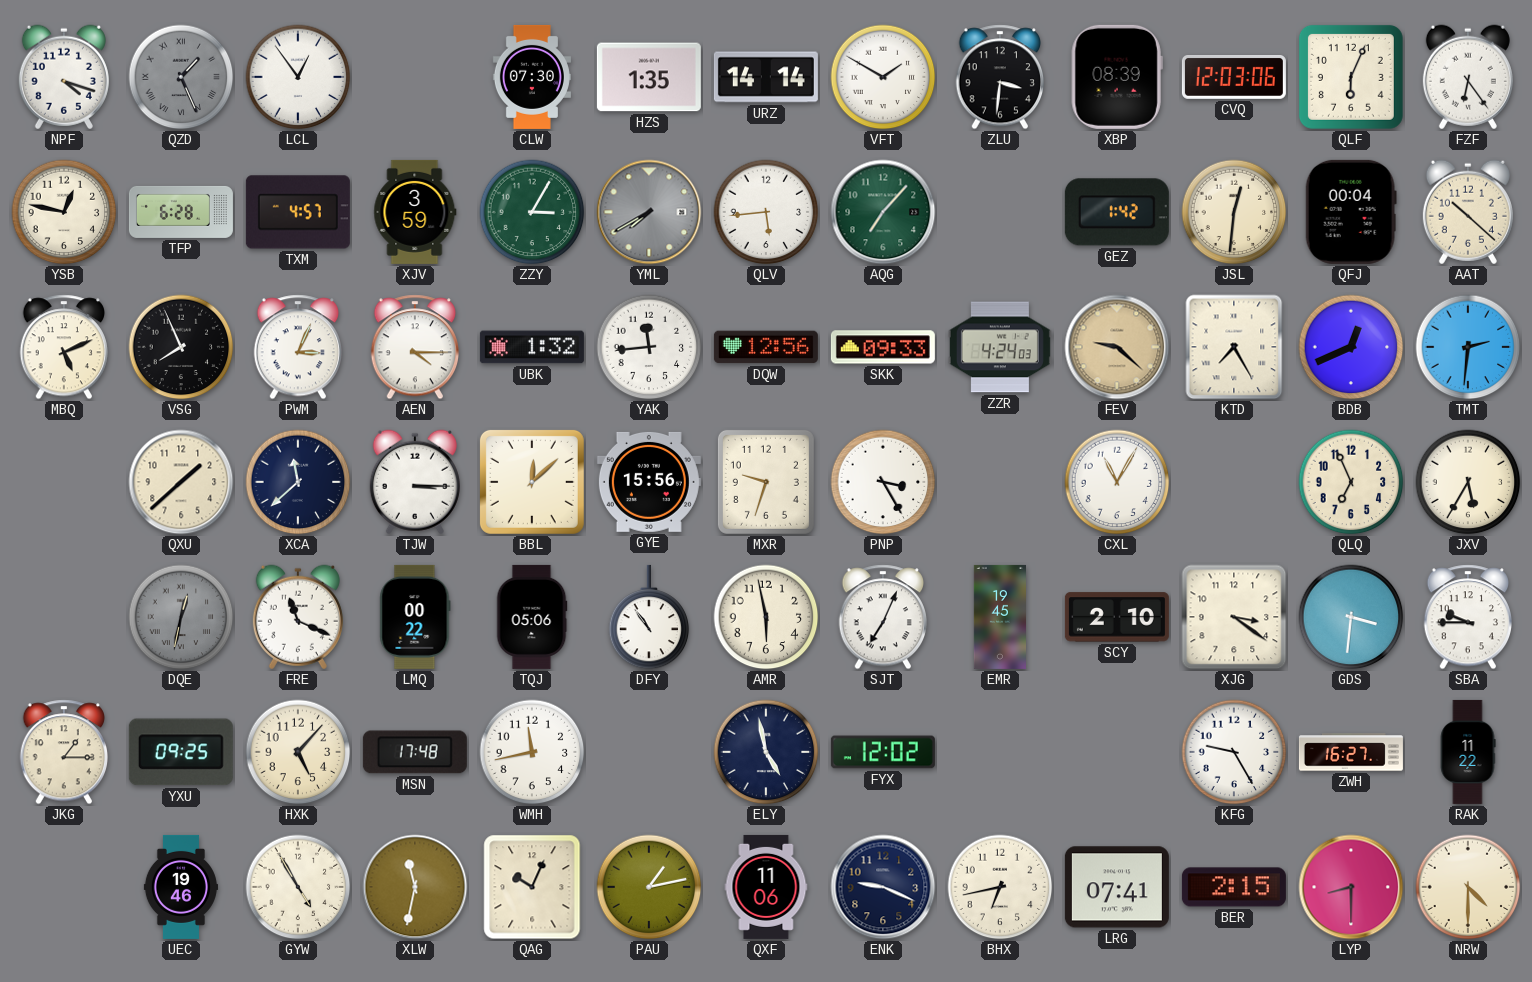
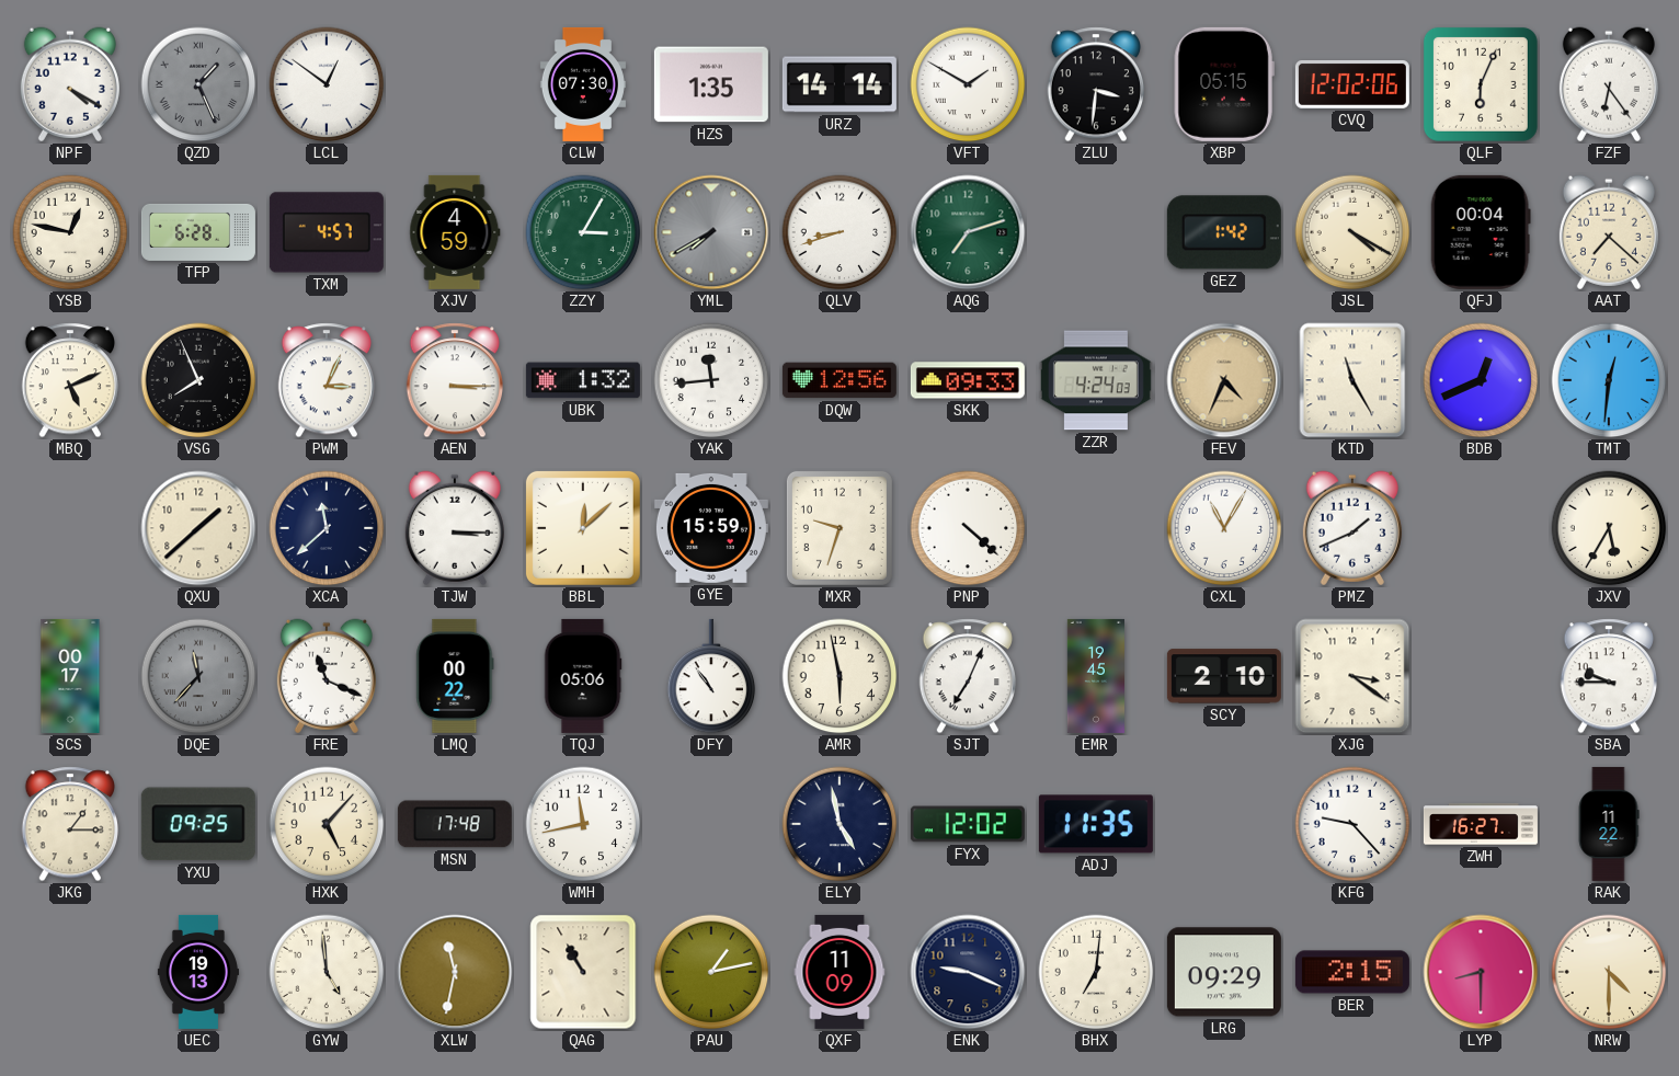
NPF: 4:18 -> 4:20
LCL: 12:54 -> 12:51
XBP: 08:39 -> 05:15
CVQ: 12:03 -> 12:02
XJV: 3:59 -> 4:59
QLV: 5:44 -> 8:42
AQG: 7:07 -> 7:12
JSL: 12:31 -> 4:20
AAT: 10:22 -> 7:22
AEN: 4:15 -> 3:15
FEV: 9:22 -> 4:34
KTD: 7:25 -> 11:25
TMT: 2:31 -> 12:31
GYE: 15:56 -> 15:59
PNP: 3:25 -> 4:22
PMZ: none -> 1:41
QLQ: 6:56 -> none
SCS: none -> 00:17
DQE: 12:32 -> 11:37
GDS: 3:31 -> none
ADJ: none -> 11:35
KFG: 9:25 -> 9:23
UEC: 19:46 -> 19:13
GYW: 4:55 -> 4:59
QAG: 10:04 -> 10:55
QXF: 11:06 -> 11:09
BHX: 6:43 -> 7:01
LRG: 07:41 -> 09:29
